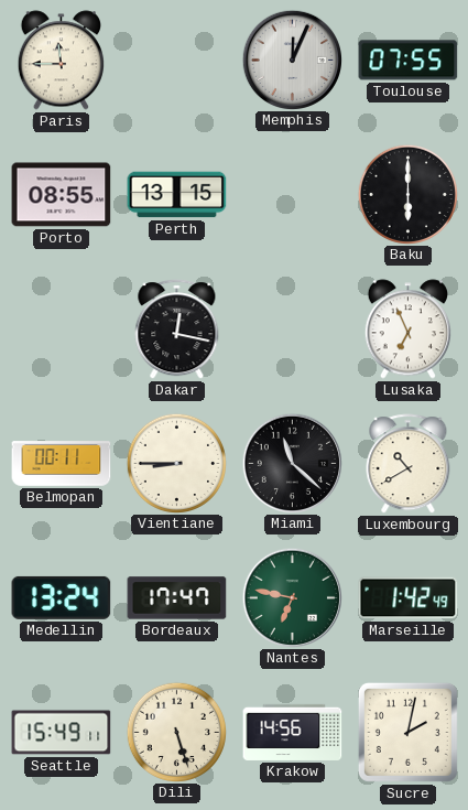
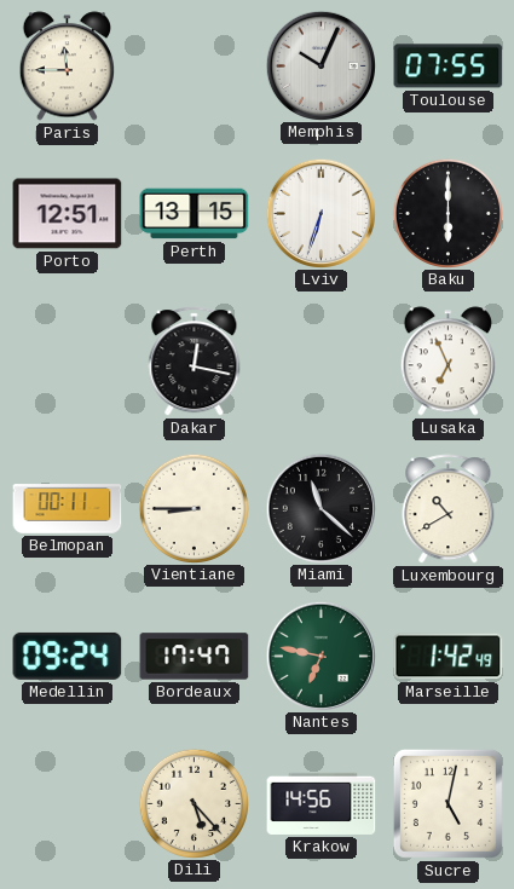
Memphis: 12:04 -> 10:04
Porto: 08:55 -> 12:51
Lviv: none -> 6:33
Medellin: 13:24 -> 09:24
Seattle: 15:49 -> none
Dili: 5:27 -> 5:23
Sucre: 2:02 -> 5:02
